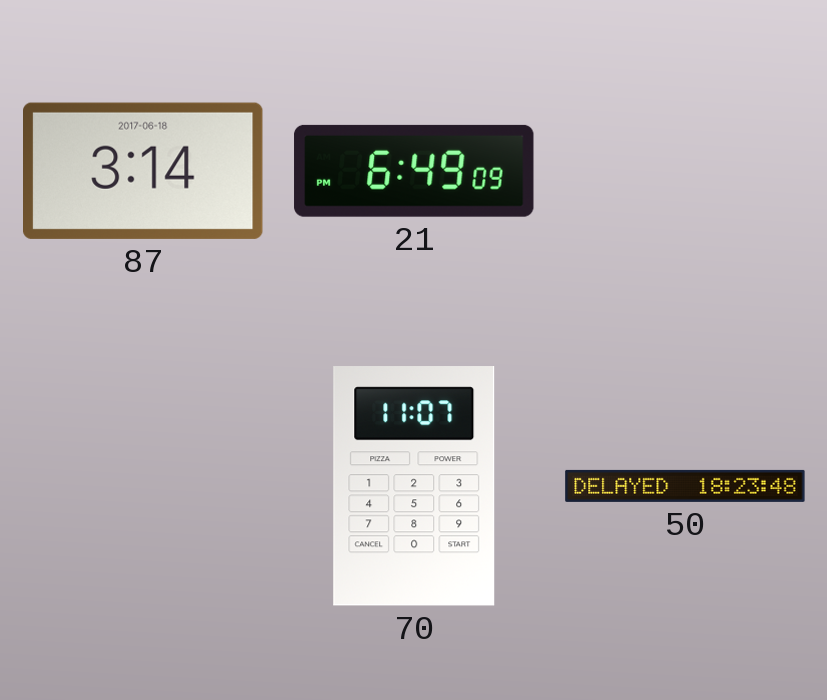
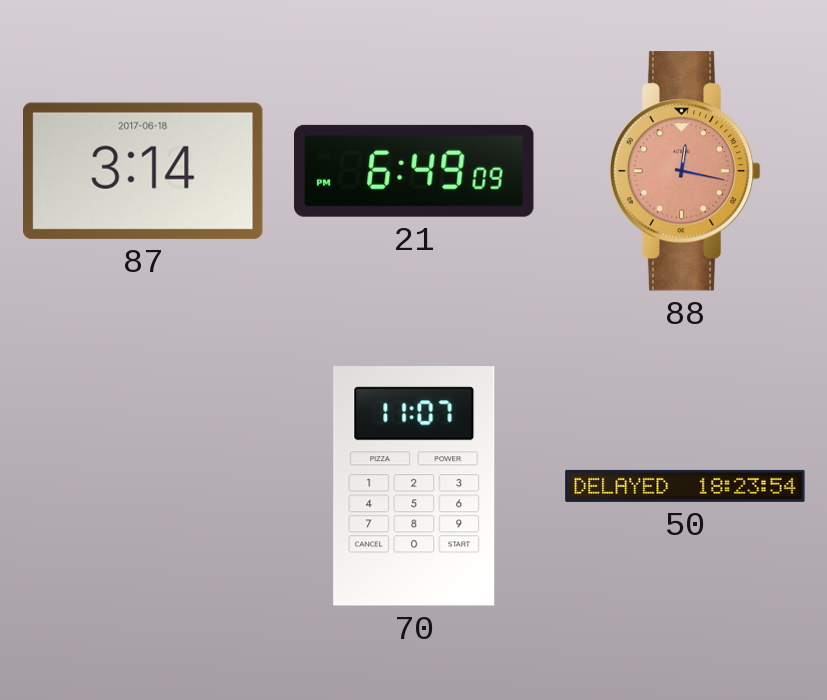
88: none -> 12:17
50: 18:23:48 -> 18:23:54
